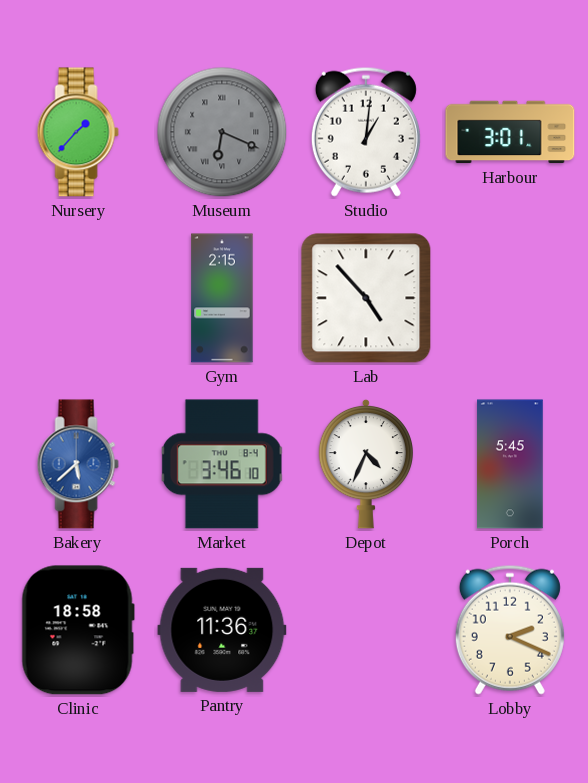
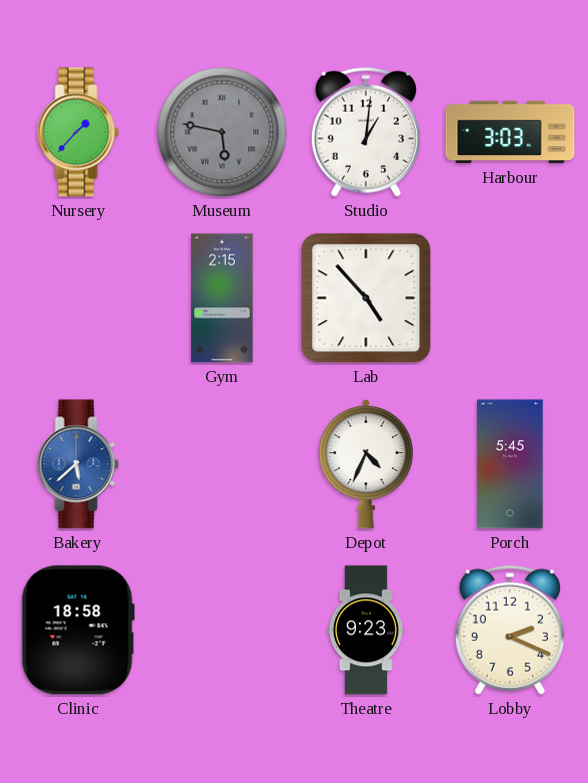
Museum: 6:19 -> 5:47
Harbour: 3:01 -> 3:03
Market: 3:46 -> none
Pantry: 11:36 -> none
Theatre: none -> 9:23
